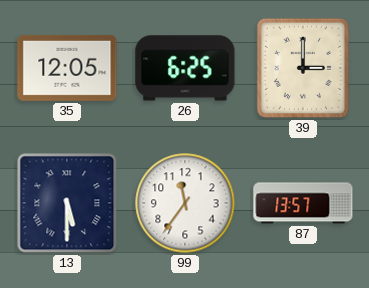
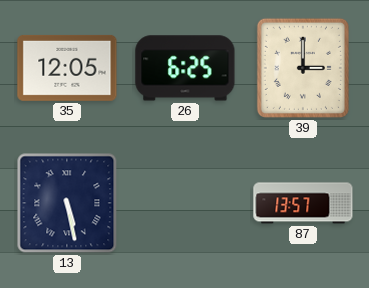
13: 5:30 -> 5:28
99: 11:36 -> none
